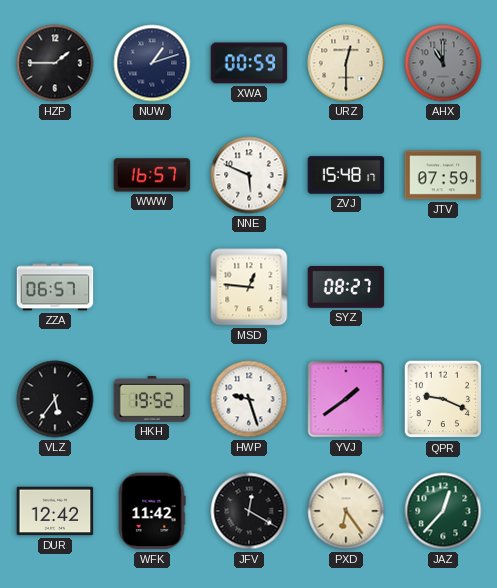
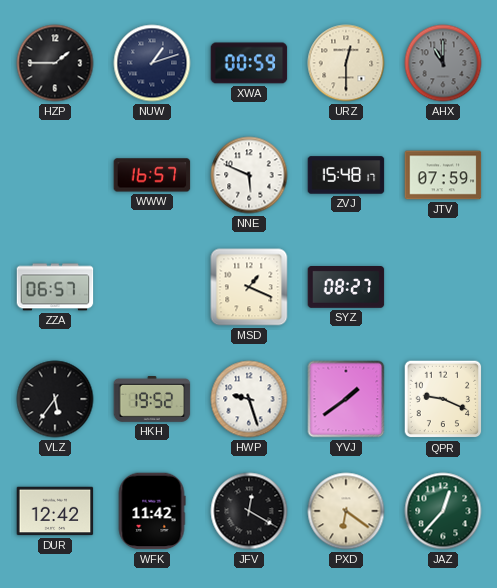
MSD: 12:46 -> 1:19
PXD: 6:24 -> 6:21
